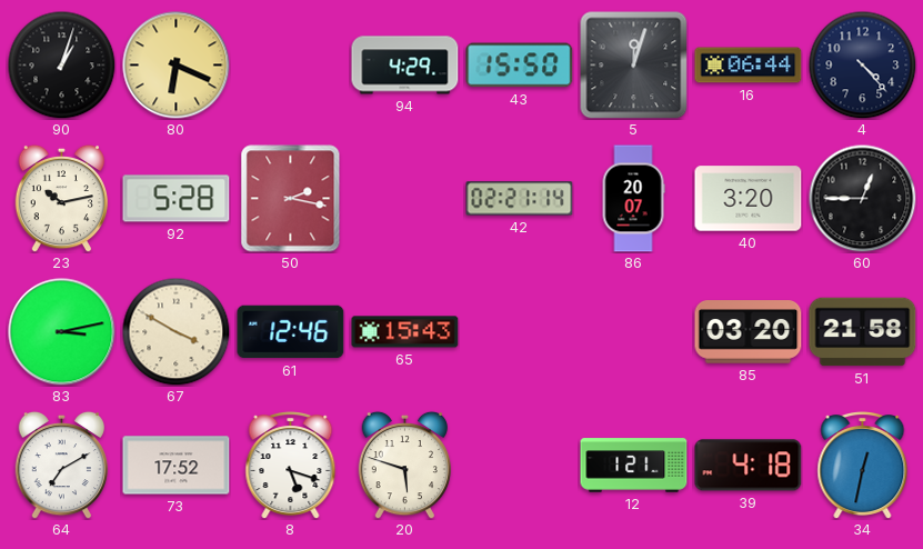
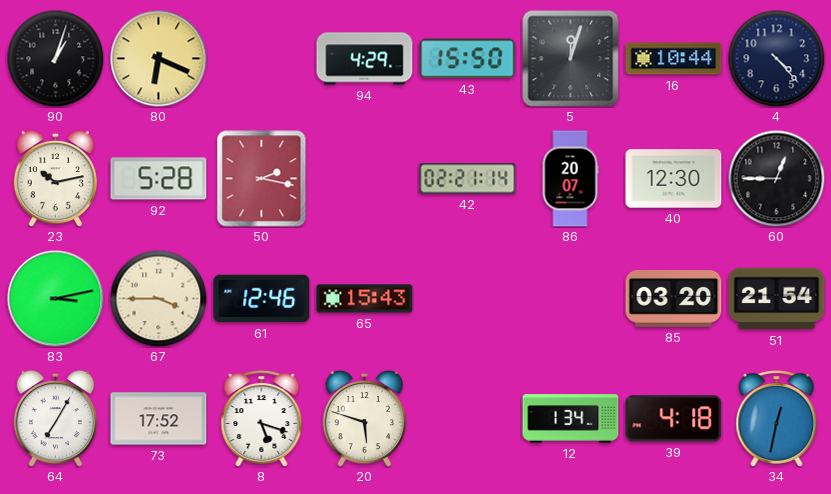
16: 06:44 -> 10:44
40: 3:20 -> 12:30
67: 3:50 -> 3:45
51: 21:58 -> 21:54
64: 7:10 -> 7:05
12: 1:21 -> 1:34
